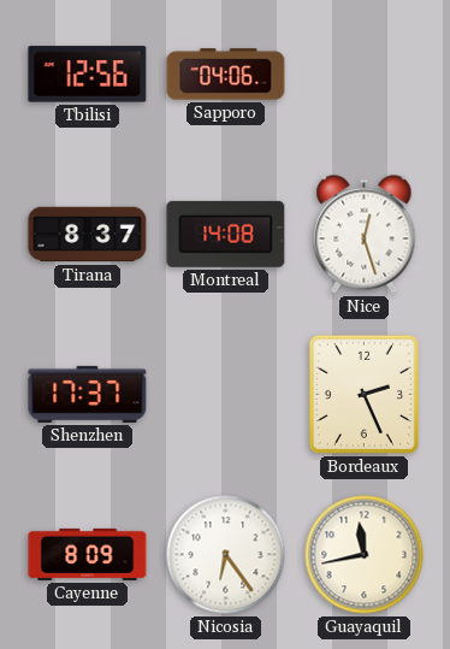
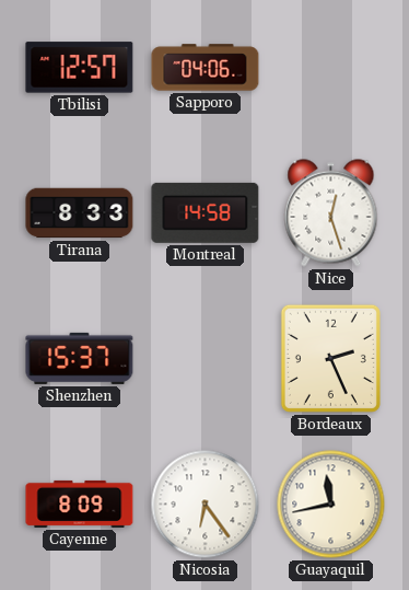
Tbilisi: 12:56 -> 12:57
Tirana: 8:37 -> 8:33
Montreal: 14:08 -> 14:58
Shenzhen: 17:37 -> 15:37
